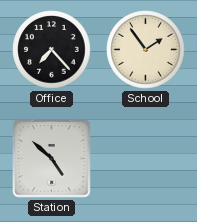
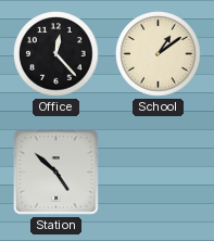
Office: 7:23 -> 12:23
School: 1:54 -> 1:09
